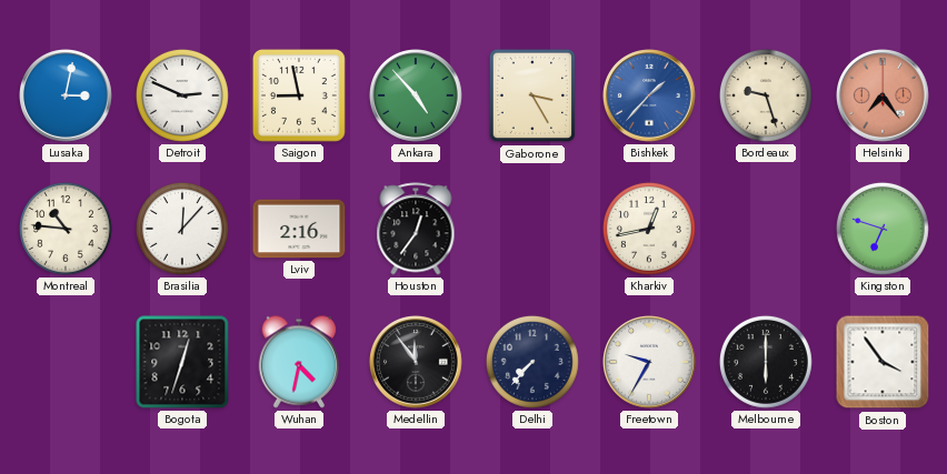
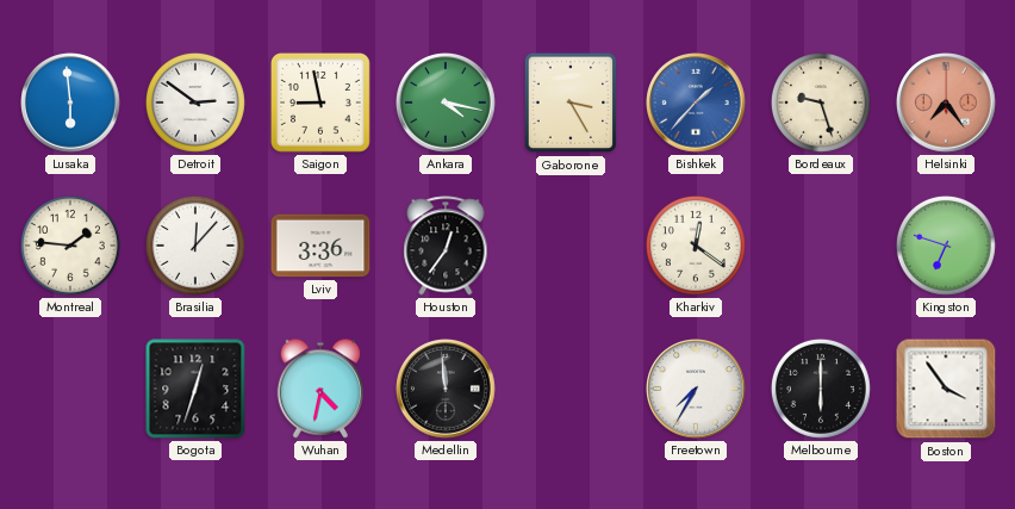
Lusaka: 3:02 -> 5:59
Detroit: 2:49 -> 2:51
Ankara: 4:53 -> 4:17
Montreal: 10:46 -> 1:46
Lviv: 2:16 -> 3:36
Kharkiv: 12:43 -> 12:21
Medellin: 11:54 -> 11:59
Delhi: 7:37 -> none
Freetown: 9:35 -> 7:35
